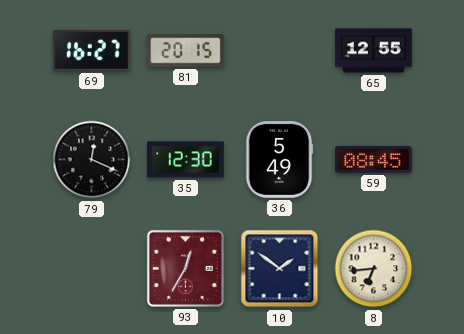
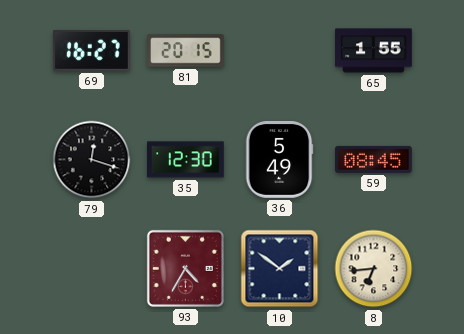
65: 12:55 -> 1:55
79: 12:19 -> 12:18
93: 12:35 -> 4:35
